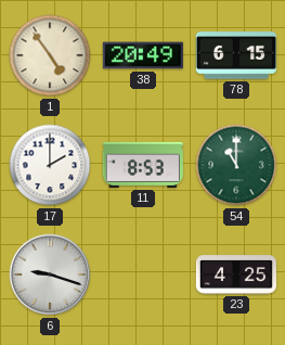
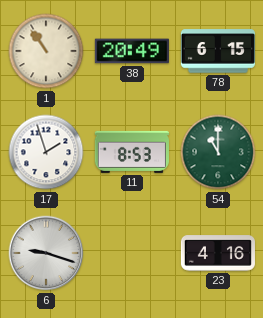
1: 4:54 -> 10:54
17: 2:00 -> 1:57
23: 4:25 -> 4:16
